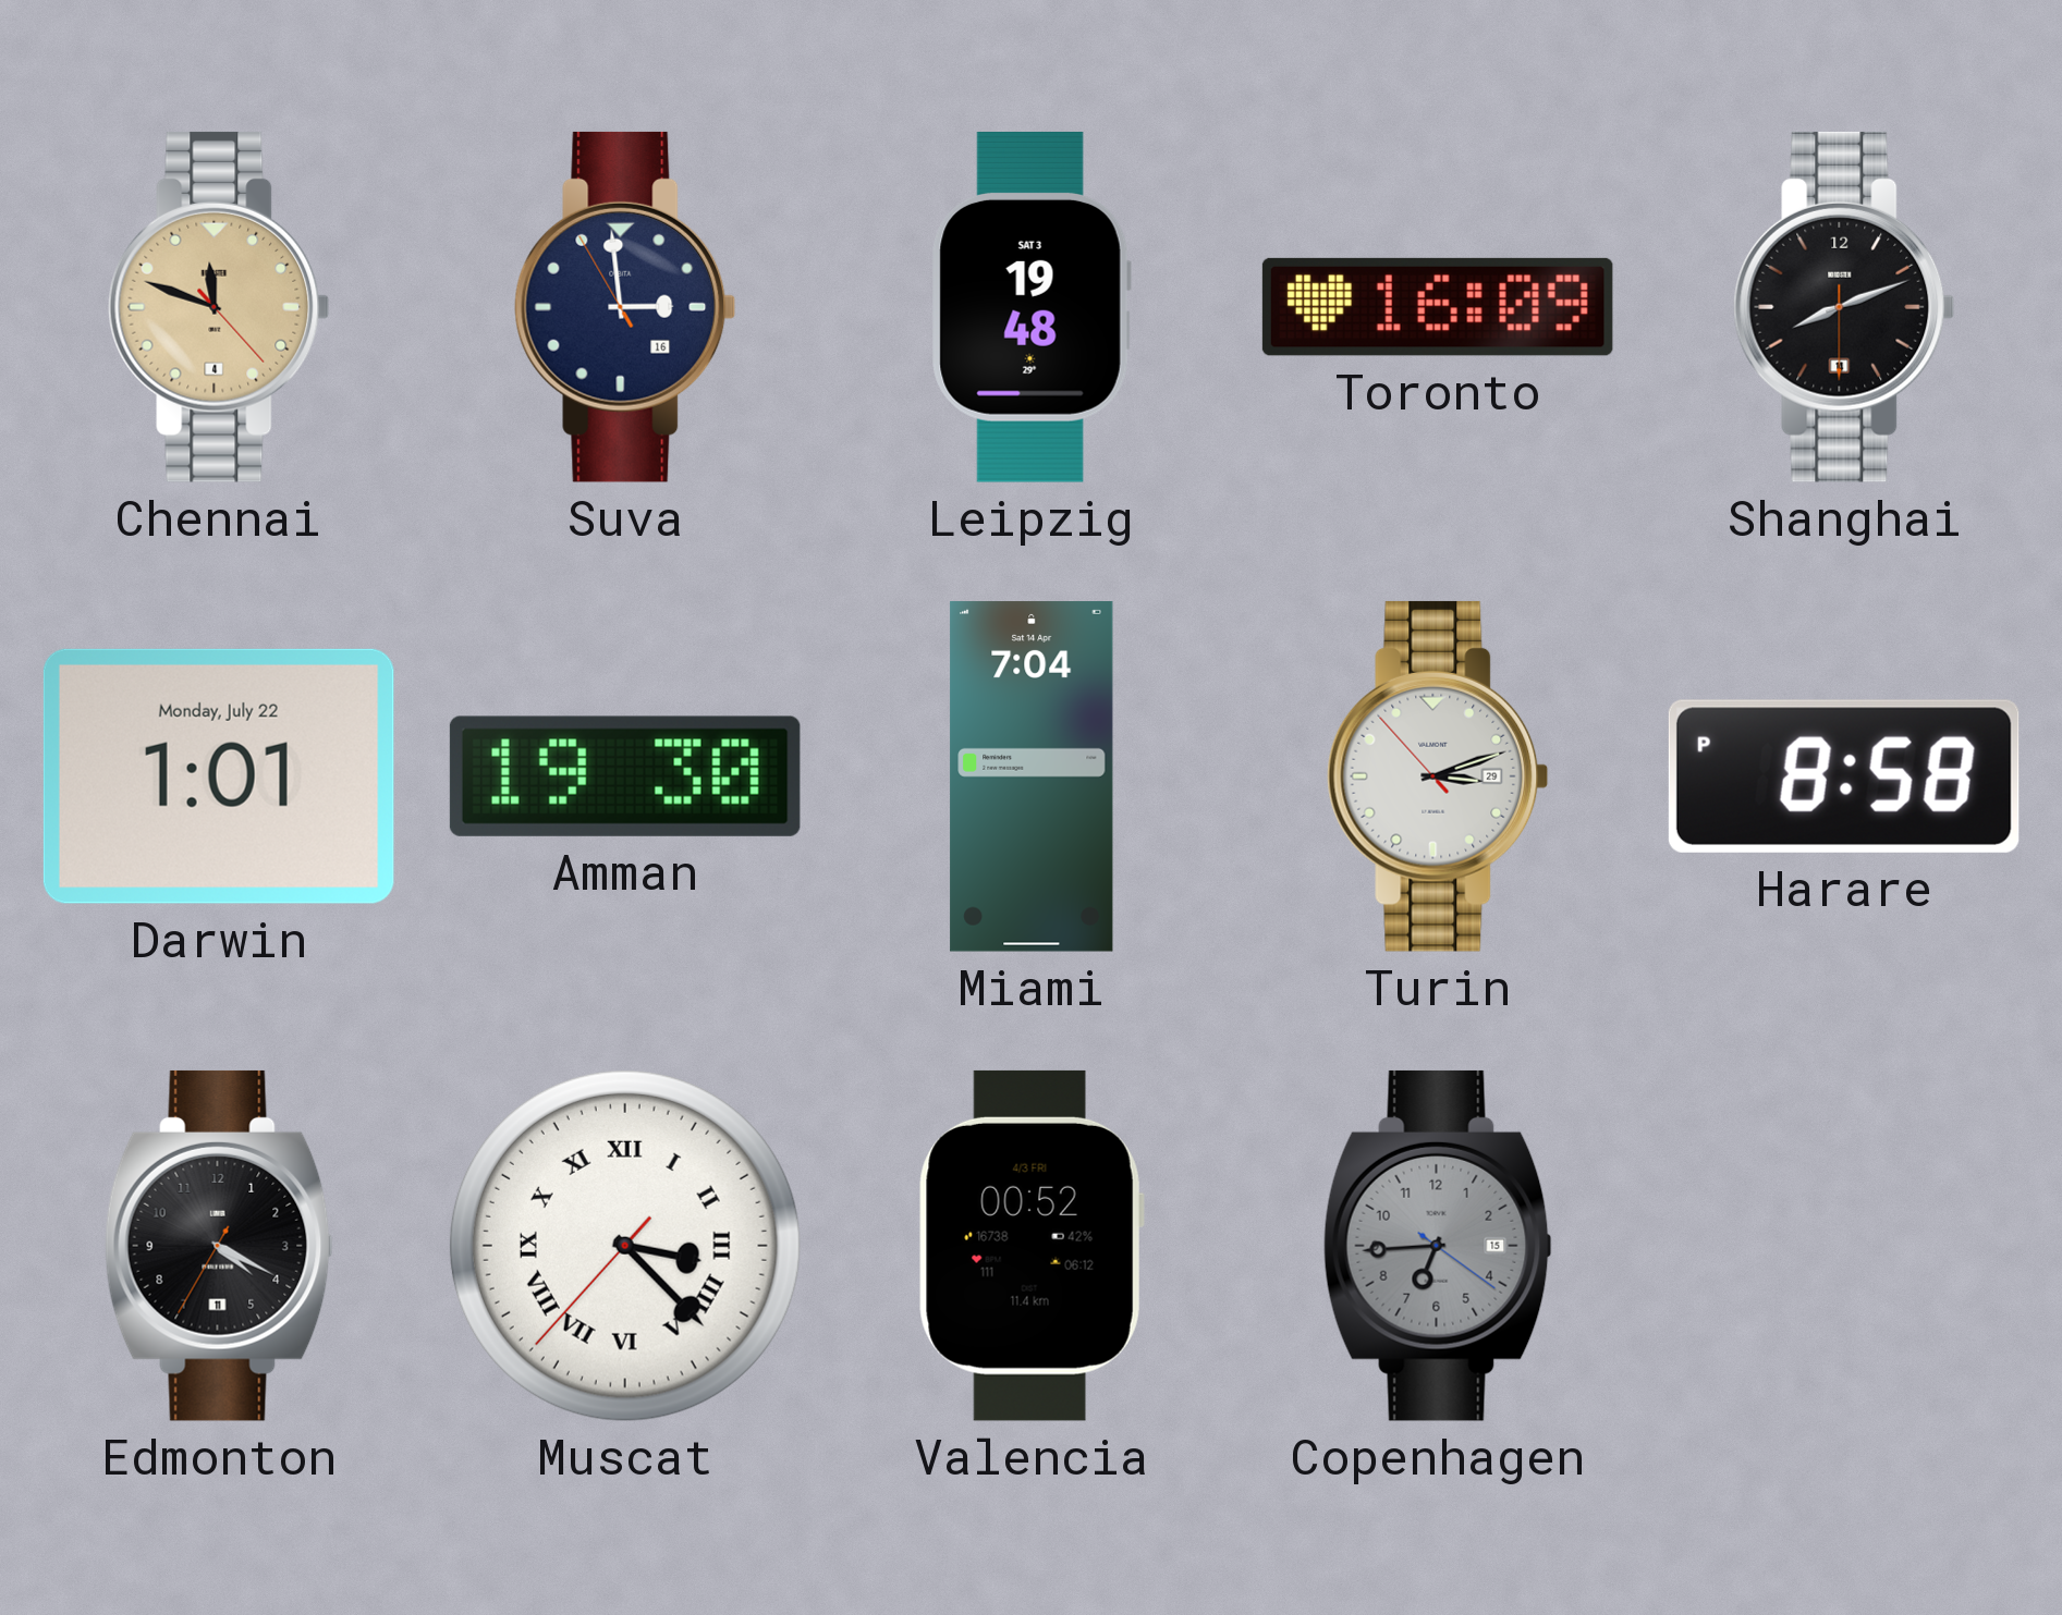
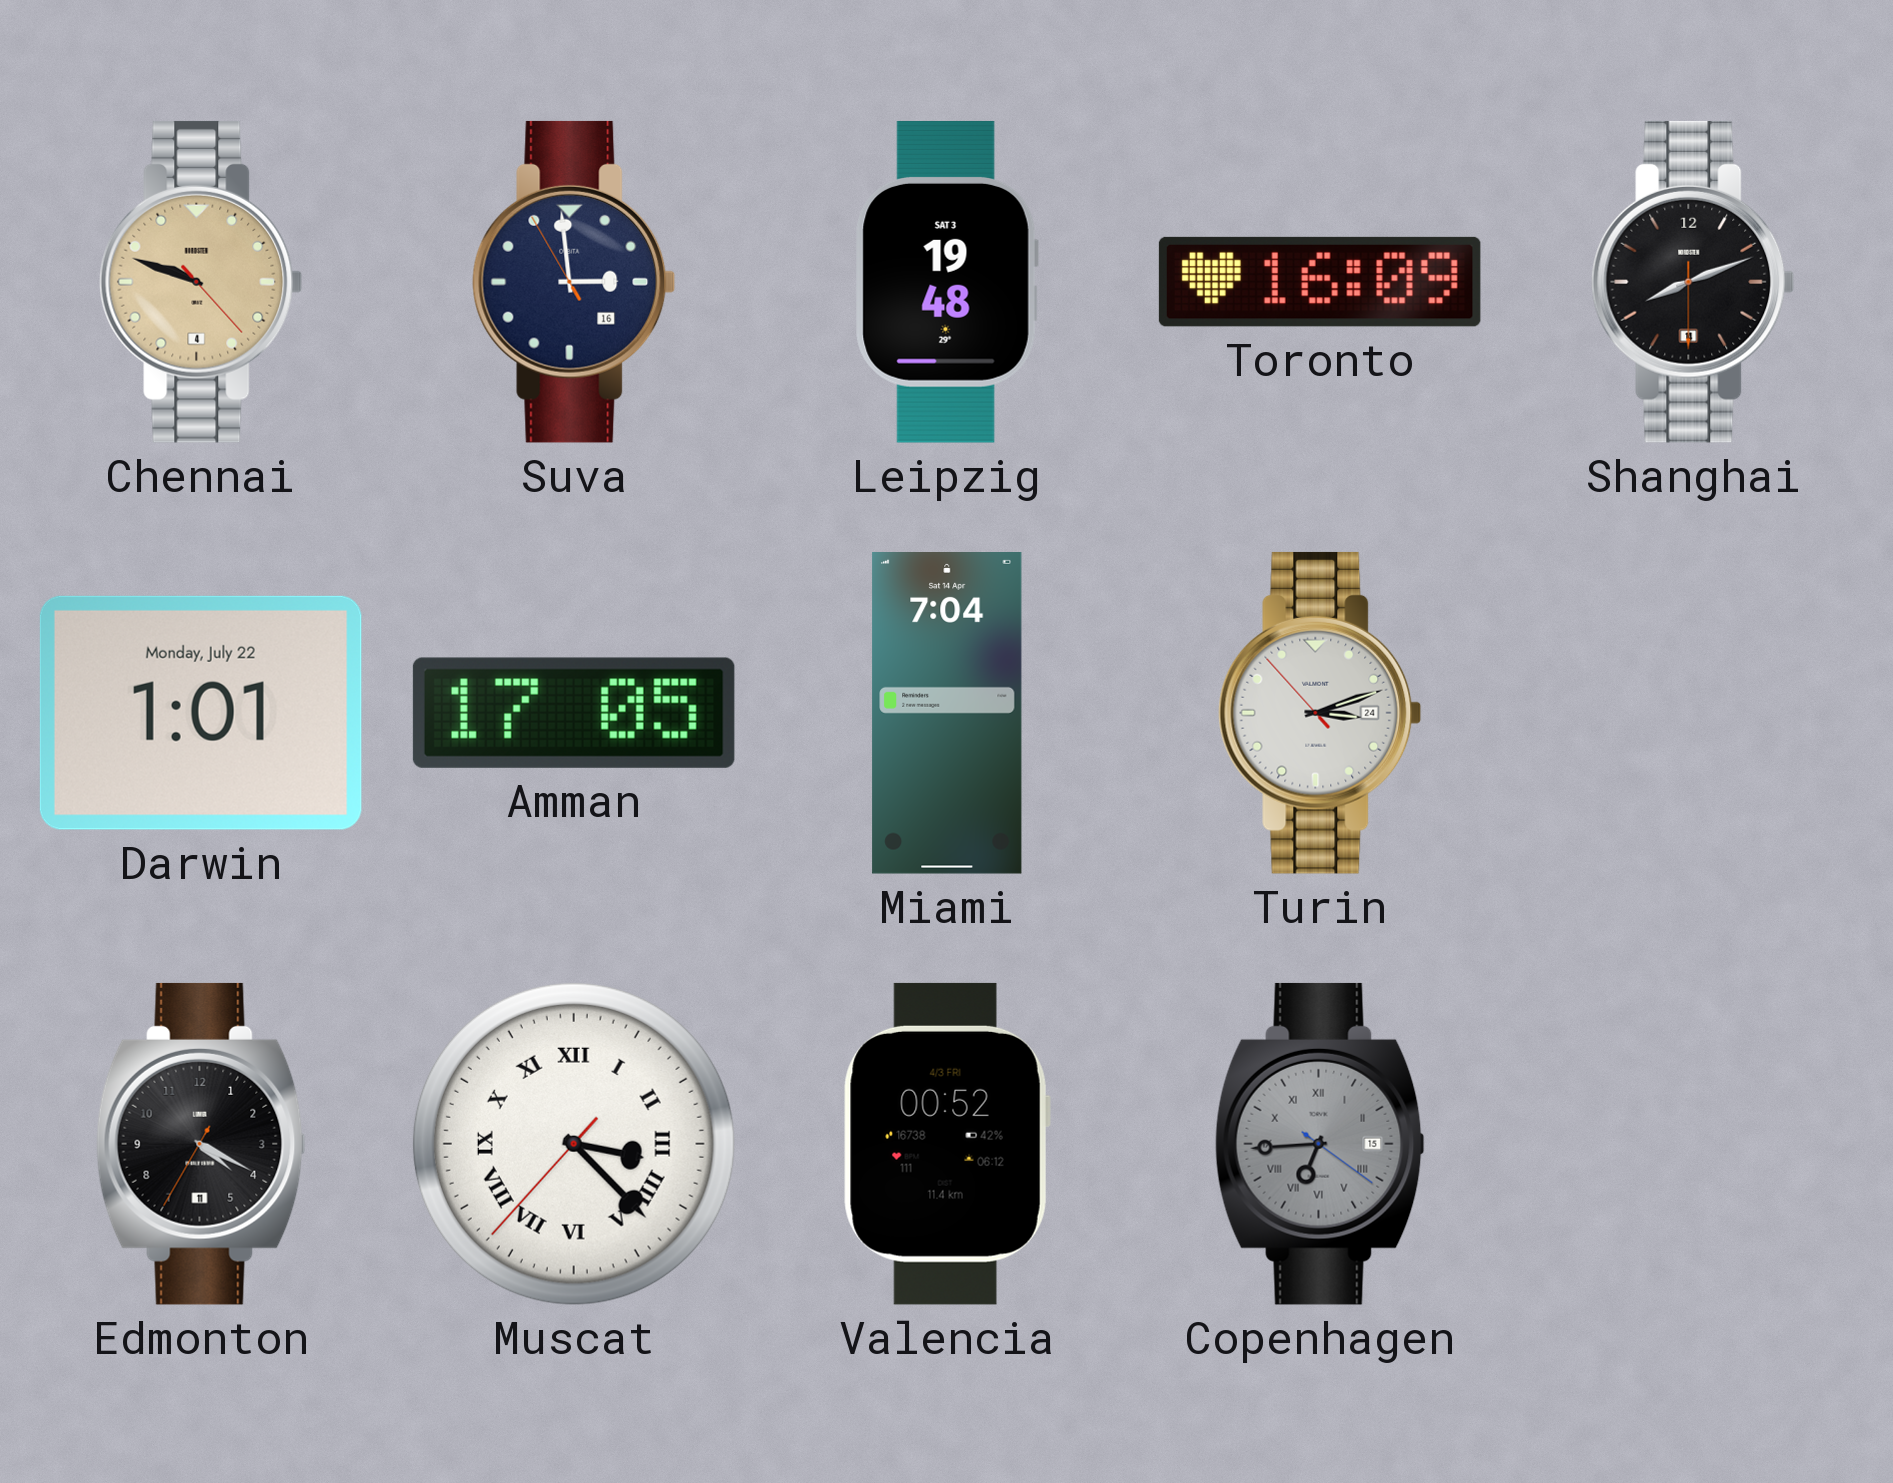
Chennai: 11:48 -> 9:48
Amman: 19:30 -> 17:05
Turin date: 29 -> 24
Harare: 8:58 -> none
Copenhagen numerals: Arabic -> Roman
